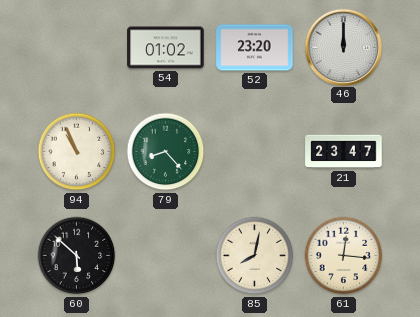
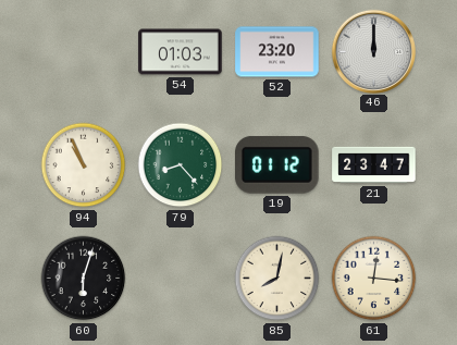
54: 01:02 -> 01:03
19: none -> 01:12
60: 5:52 -> 6:03
